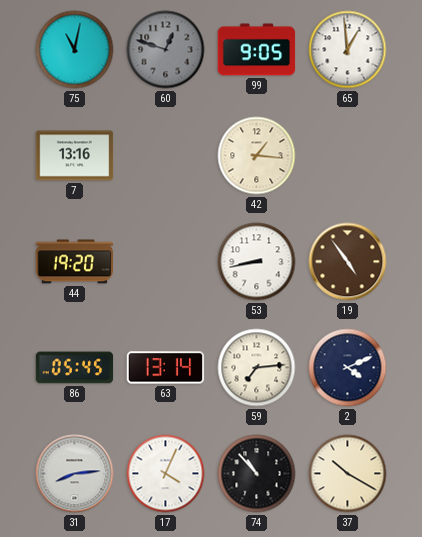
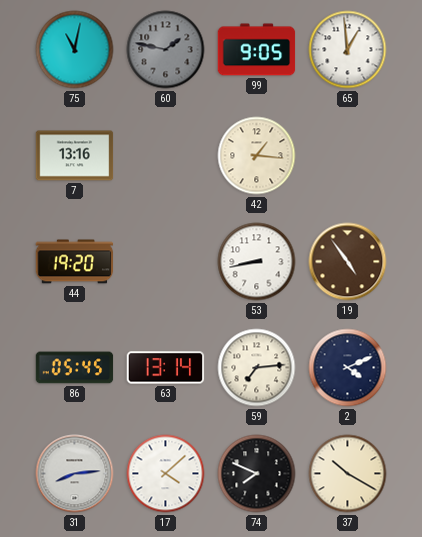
60: 12:48 -> 1:47
17: 4:04 -> 4:08
74: 10:53 -> 7:49
